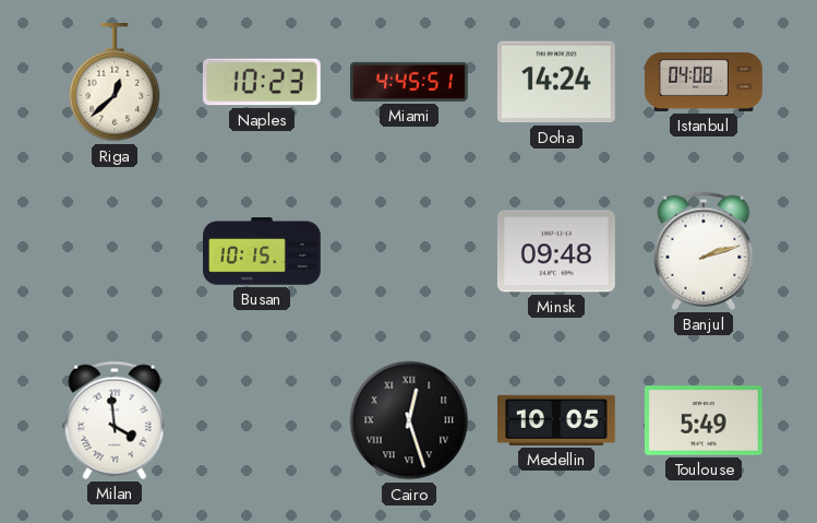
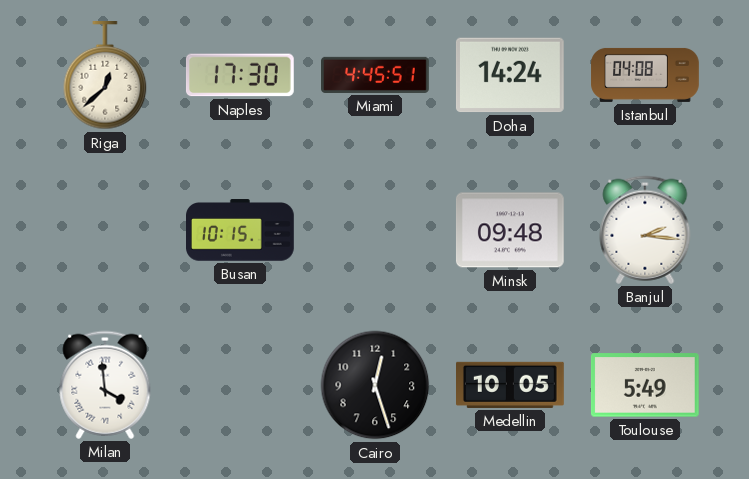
Naples: 10:23 -> 17:30
Banjul: 2:12 -> 2:16
Cairo numerals: Roman -> Arabic
